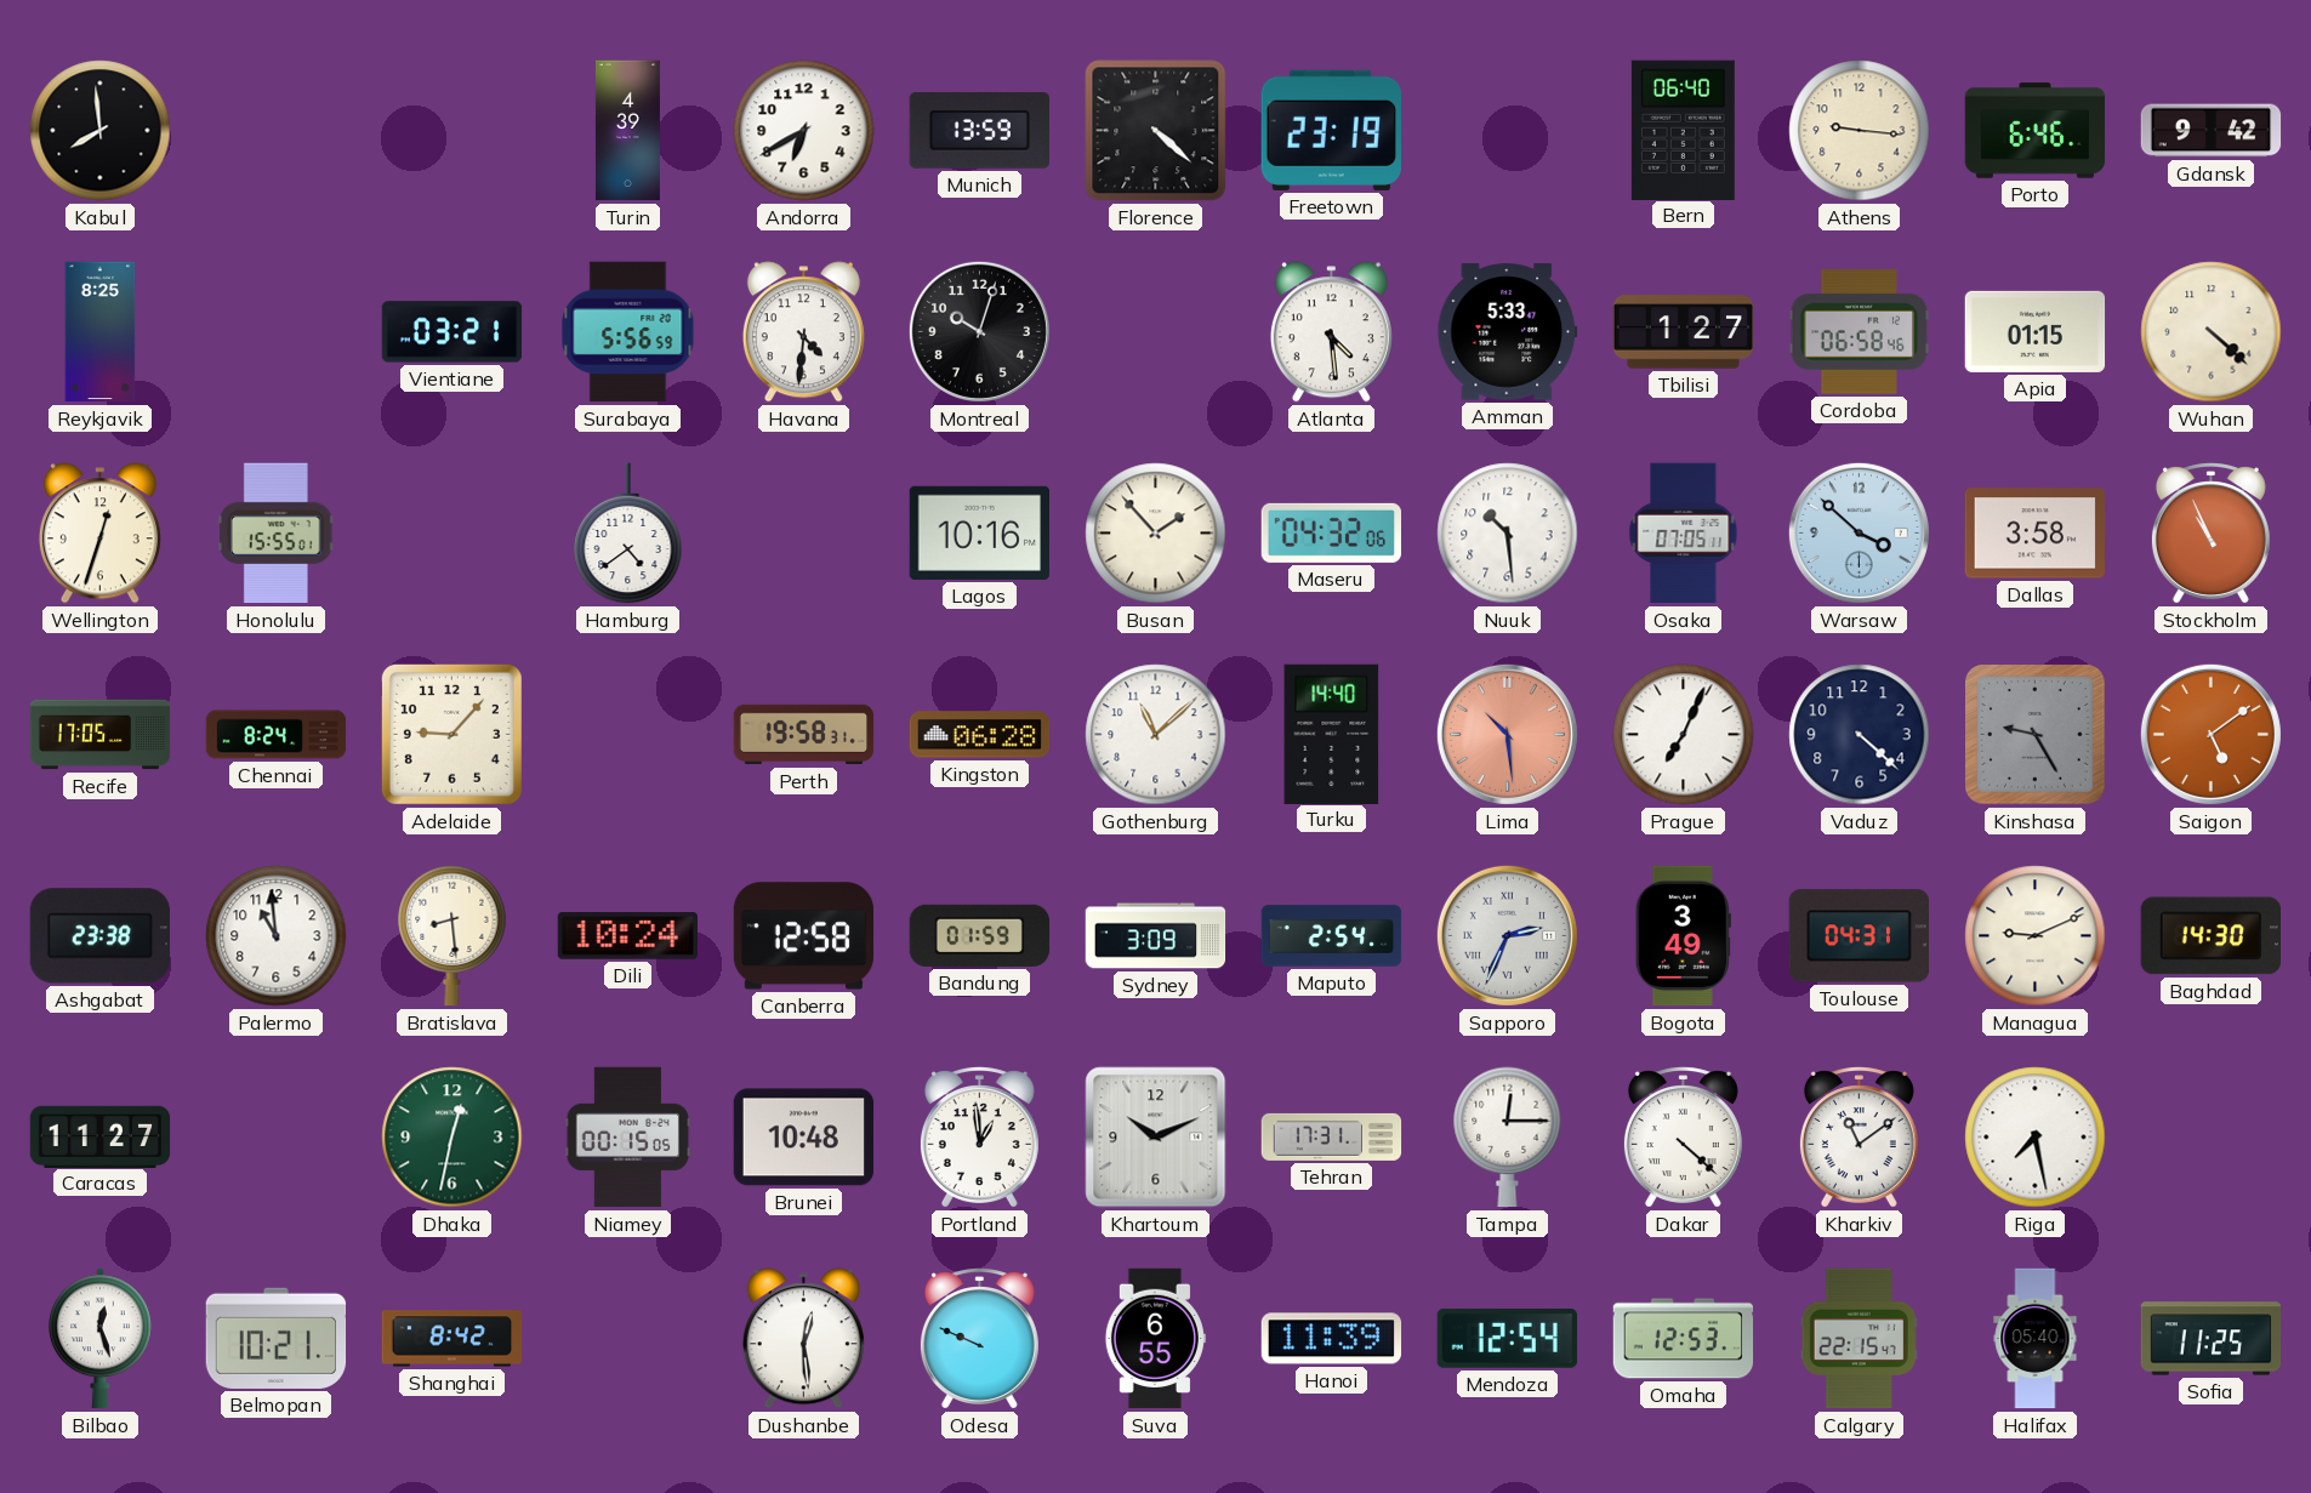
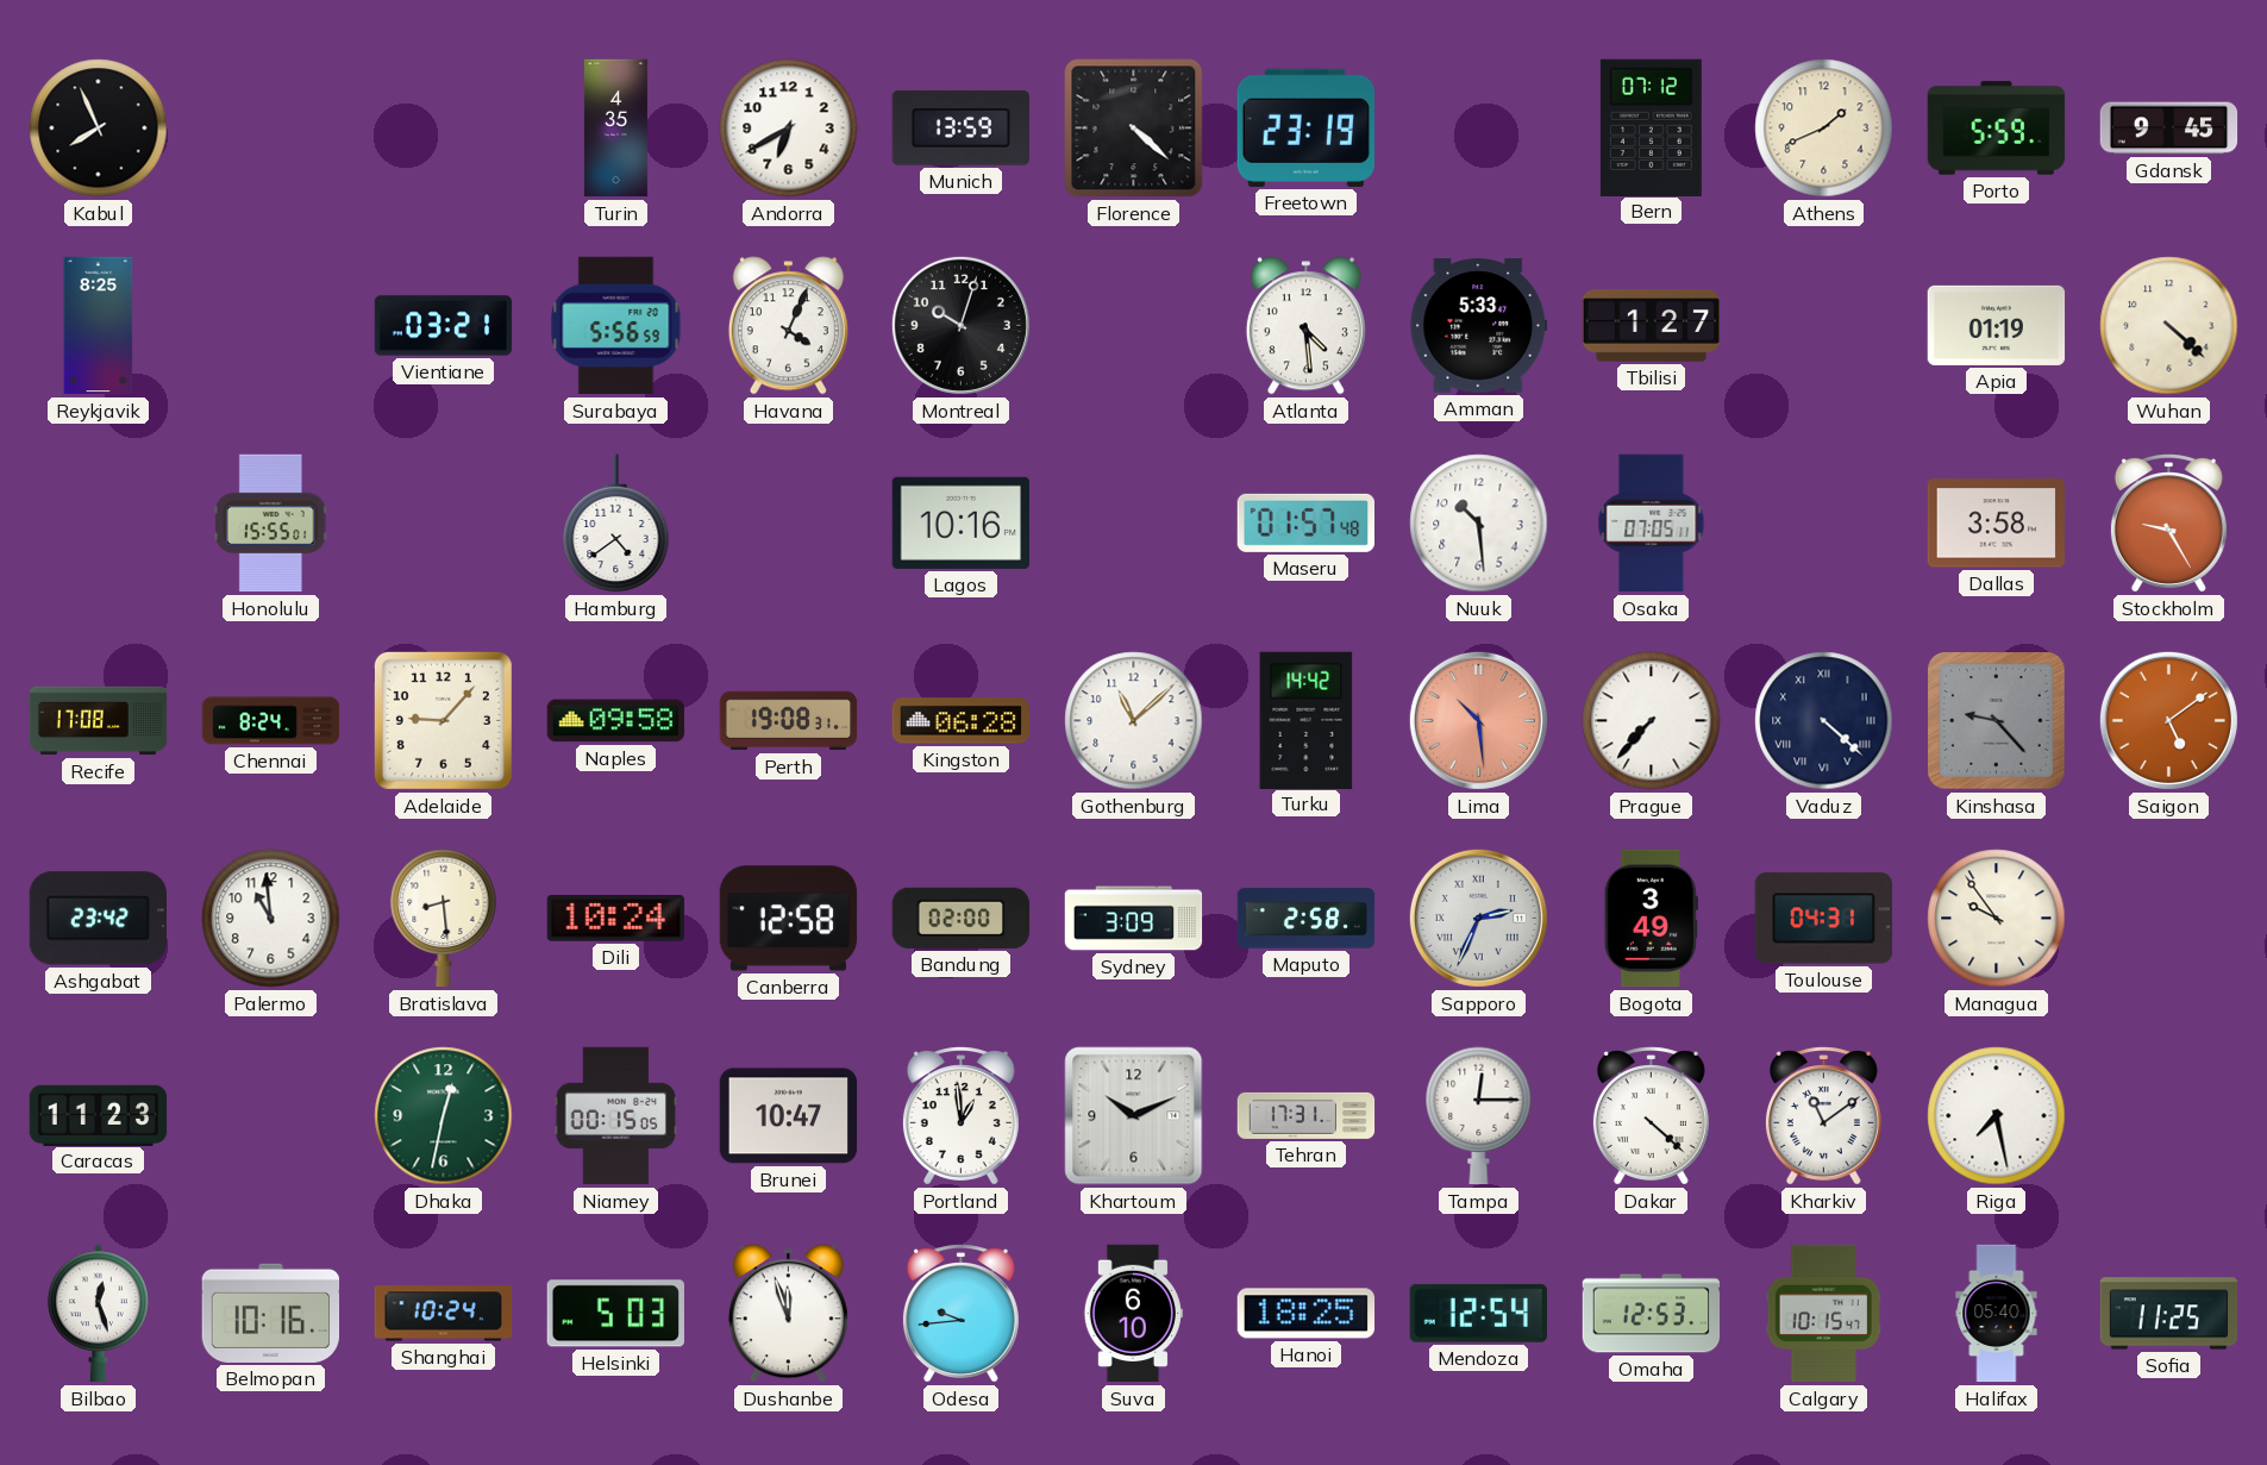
Kabul: 7:59 -> 7:56
Turin: 4:39 -> 4:35
Bern: 06:40 -> 07:12
Athens: 9:16 -> 1:41
Porto: 6:46 -> 5:59
Gdansk: 9:42 -> 9:45
Havana: 4:31 -> 4:04
Cordoba: 06:58 -> none
Apia: 01:15 -> 01:19
Wellington: 12:33 -> none
Busan: 1:53 -> none
Maseru: 04:32 -> 01:57
Warsaw: 3:52 -> none
Stockholm: 10:56 -> 9:25
Recife: 17:05 -> 17:08
Naples: none -> 09:58
Perth: 19:58 -> 19:08
Turku: 14:40 -> 14:42
Prague: 7:04 -> 7:37
Vaduz numerals: Arabic -> Roman
Kinshasa: 9:25 -> 9:23
Ashgabat: 23:38 -> 23:42
Bandung: 01:59 -> 02:00
Maputo: 2:54 -> 2:58
Managua: 9:11 -> 9:54
Baghdad: 14:30 -> none
Caracas: 11:27 -> 11:23
Brunei: 10:48 -> 10:47
Belmopan: 10:21 -> 10:16
Shanghai: 8:42 -> 10:24
Helsinki: none -> 5:03
Dushanbe: 12:29 -> 11:57
Odesa: 9:49 -> 9:44
Suva: 6:55 -> 6:10
Hanoi: 11:39 -> 18:25
Calgary: 22:15 -> 10:15
